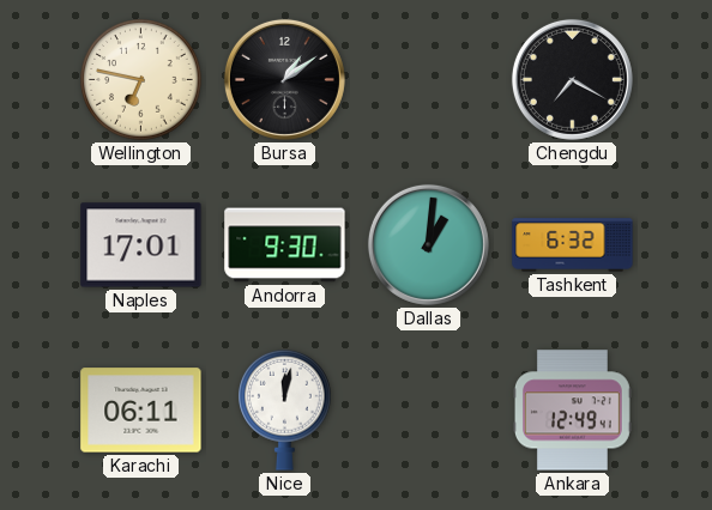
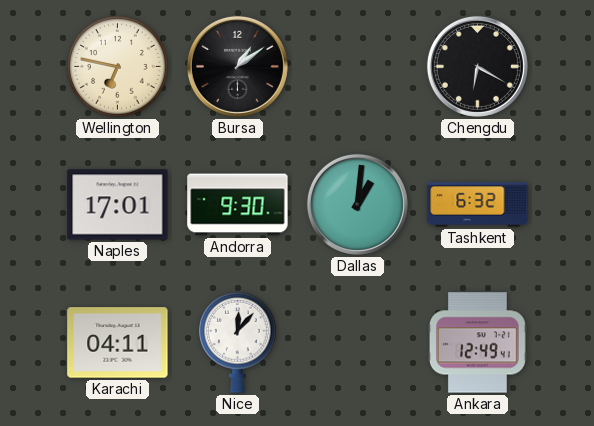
Chengdu: 7:20 -> 6:20
Karachi: 06:11 -> 04:11
Nice: 12:02 -> 12:07
